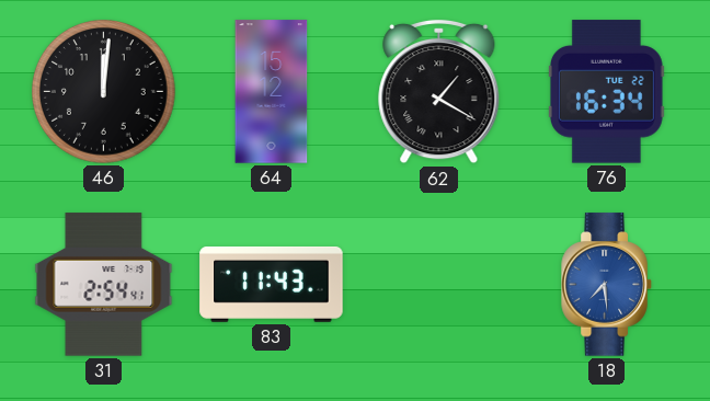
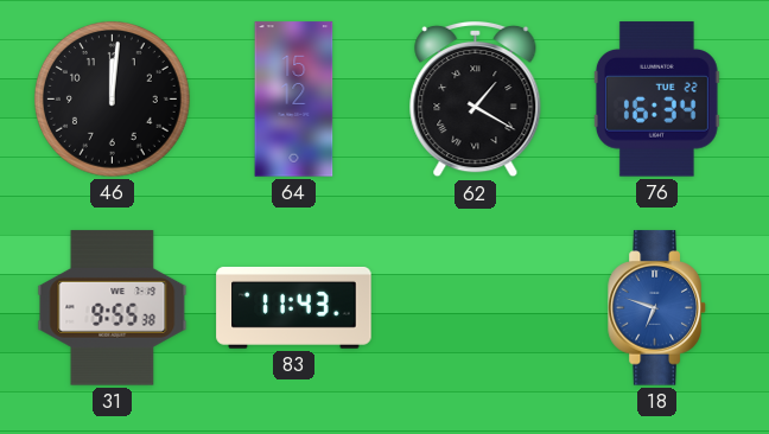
31: 2:54 -> 9:55
18: 7:29 -> 6:48
